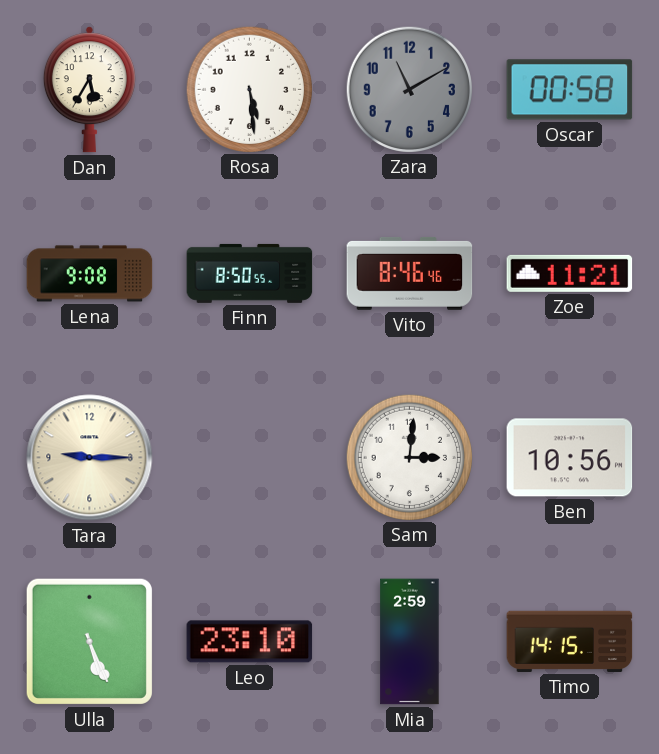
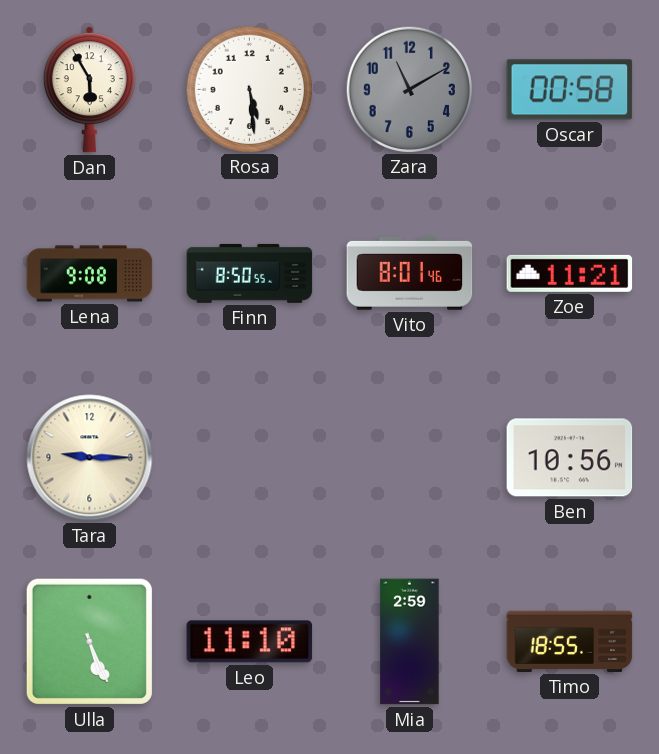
Dan: 5:35 -> 5:55
Vito: 8:46 -> 8:01
Sam: 3:01 -> none
Leo: 23:10 -> 11:10
Timo: 14:15 -> 18:55
